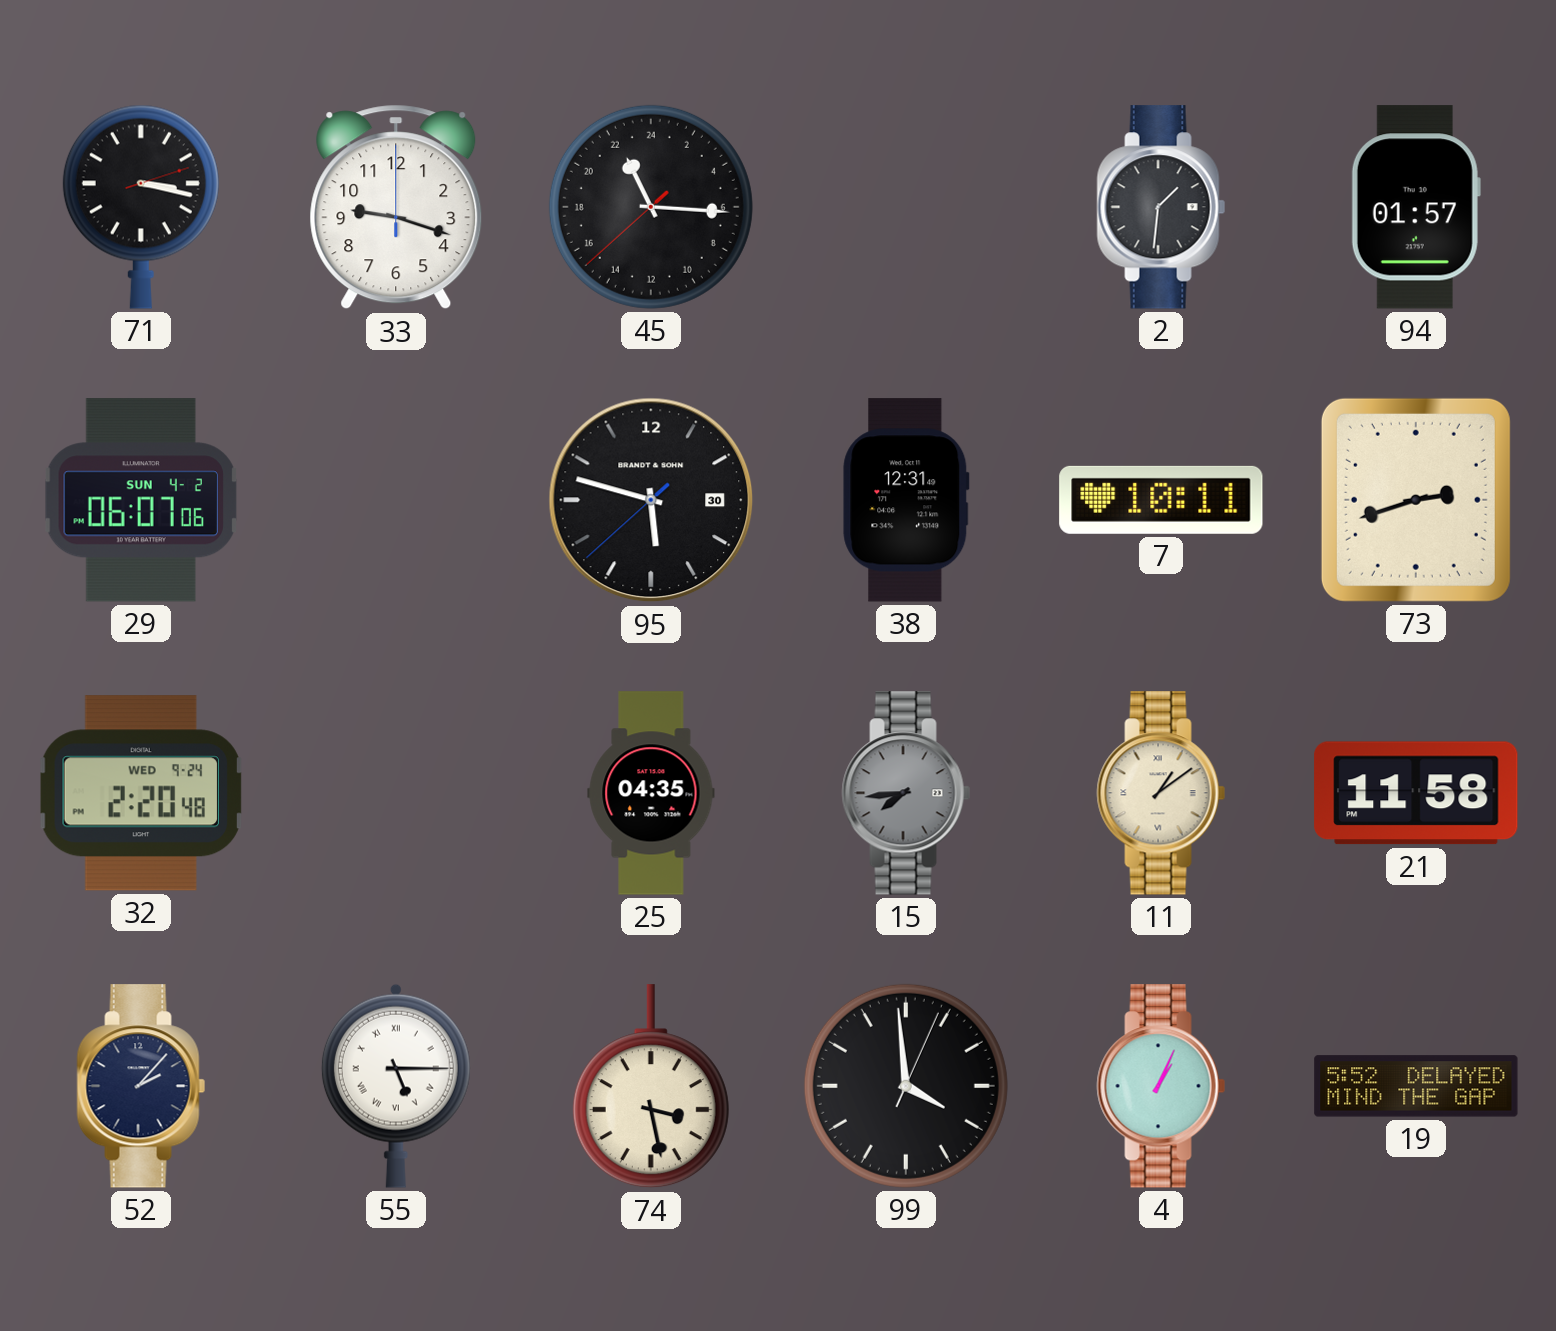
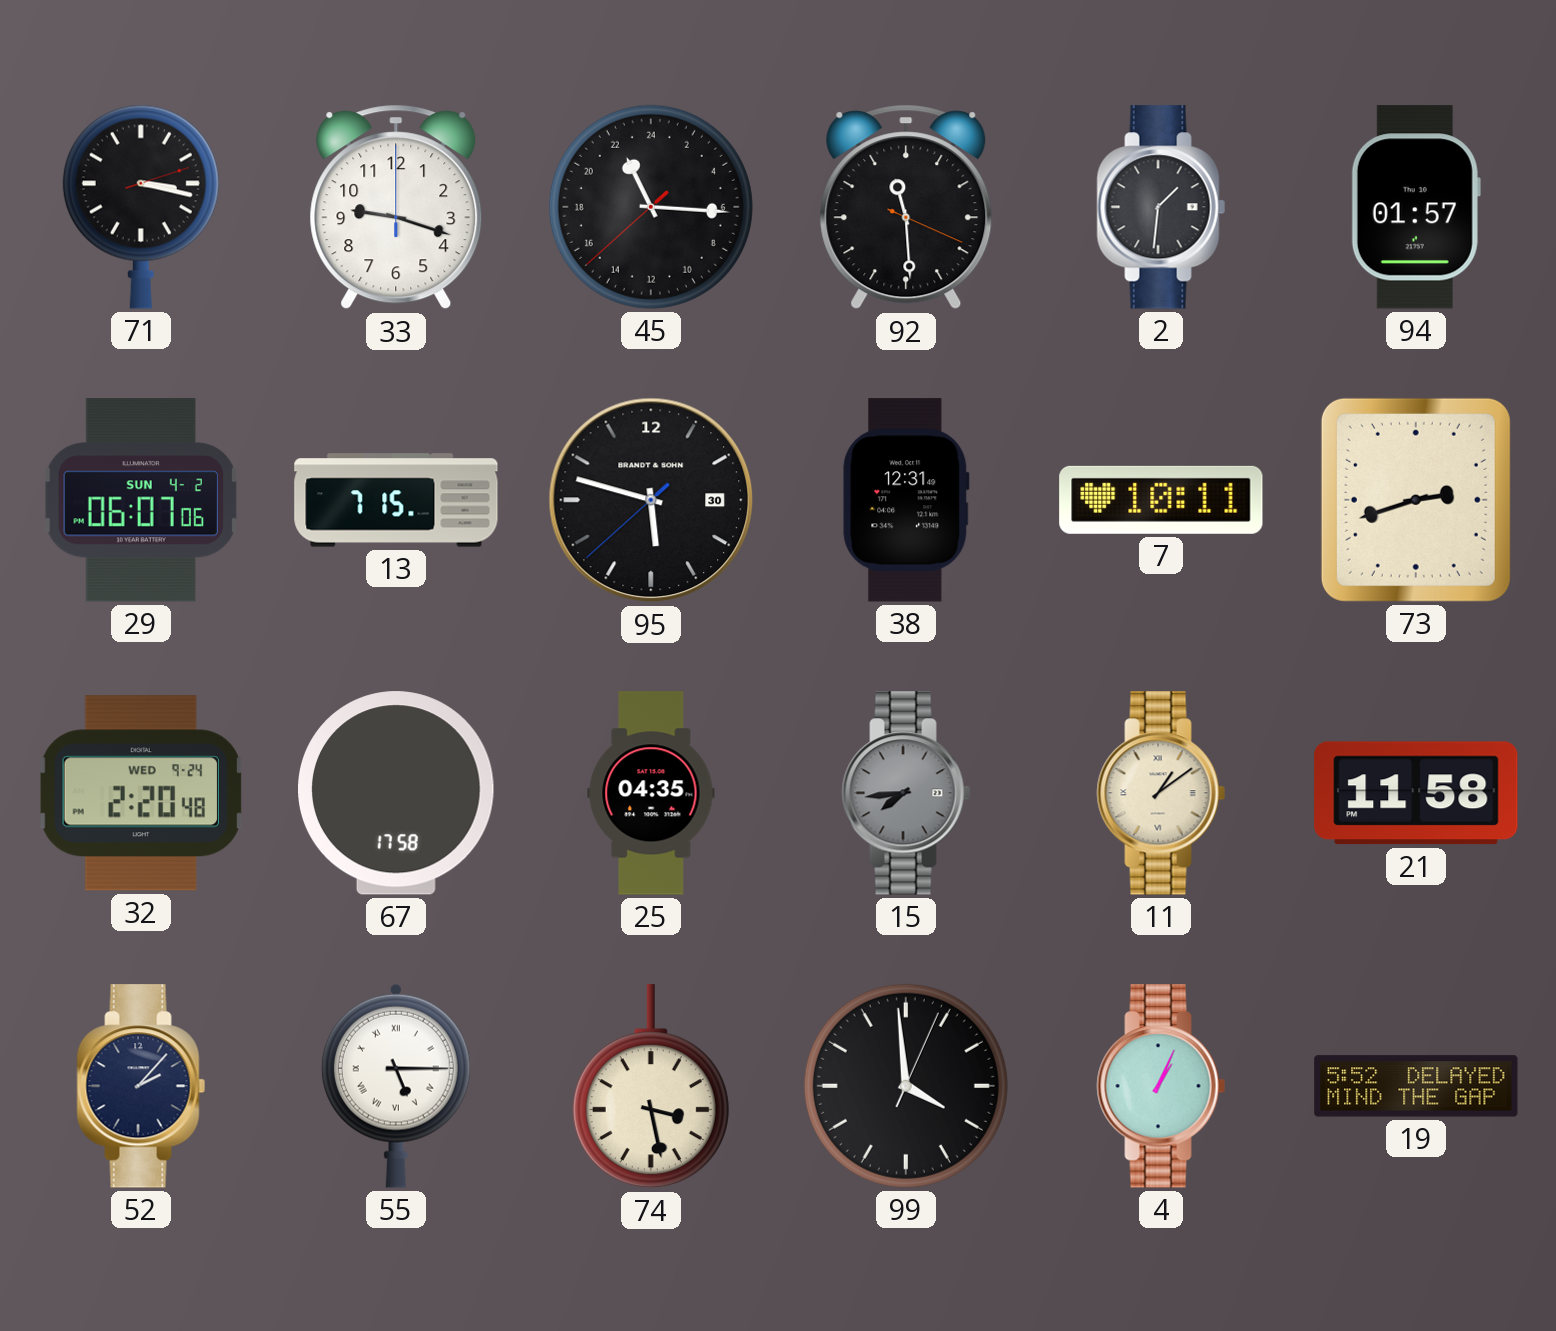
92: none -> 11:29
13: none -> 7:15
67: none -> 17:58
